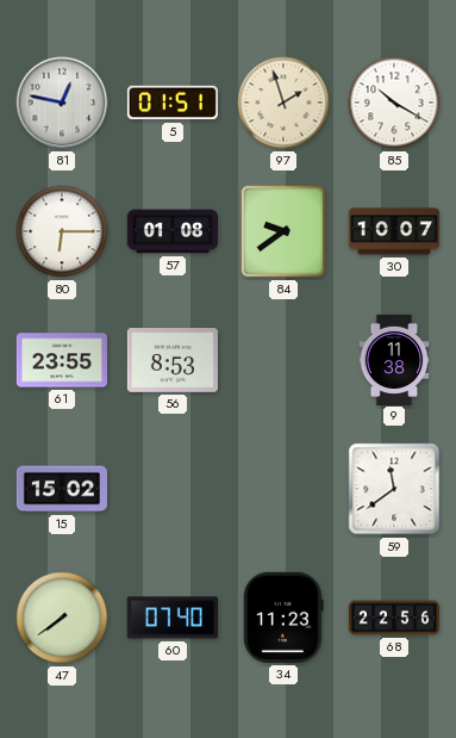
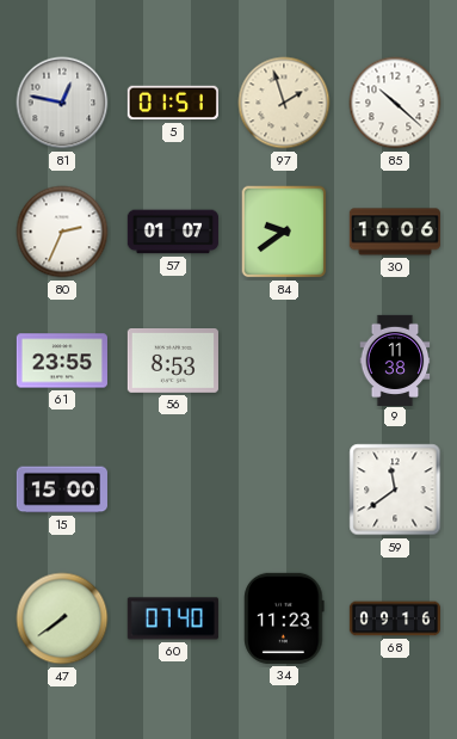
85: 10:20 -> 10:22
80: 6:15 -> 2:34
57: 01:08 -> 01:07
30: 10:07 -> 10:06
15: 15:02 -> 15:00
68: 22:56 -> 09:16
